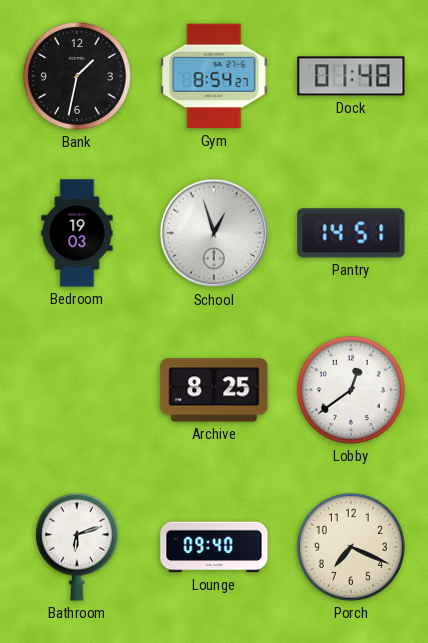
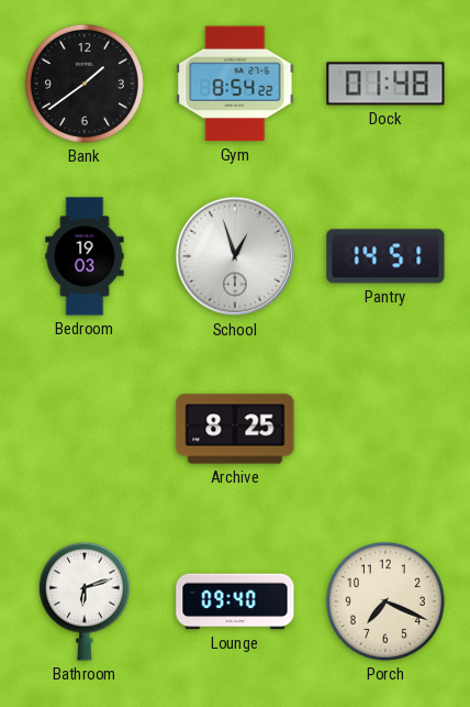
Bank: 1:32 -> 1:39
Gym: 8:54:27 -> 8:54:22
Lobby: 12:39 -> none
